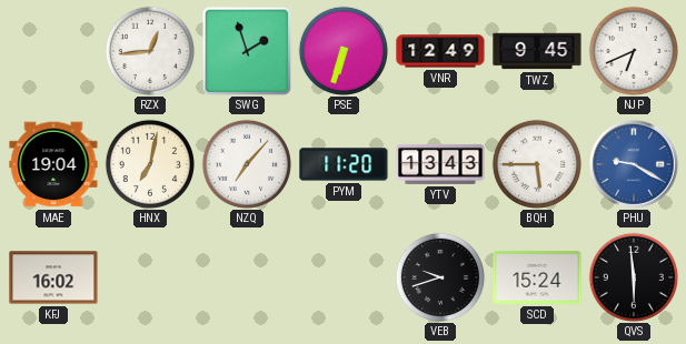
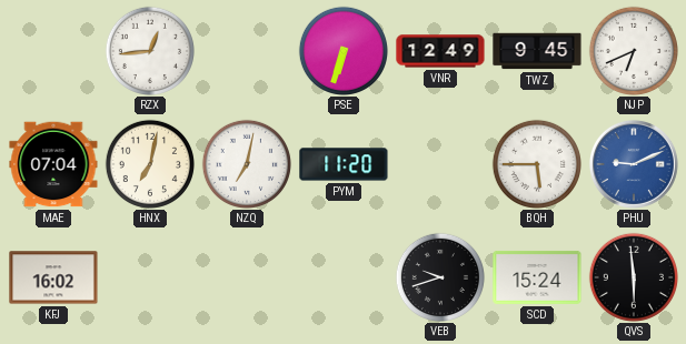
SWG: 1:57 -> none
MAE: 19:04 -> 07:04
NZQ: 7:07 -> 7:02
YTV: 13:43 -> none
PHU: 9:20 -> 9:11
